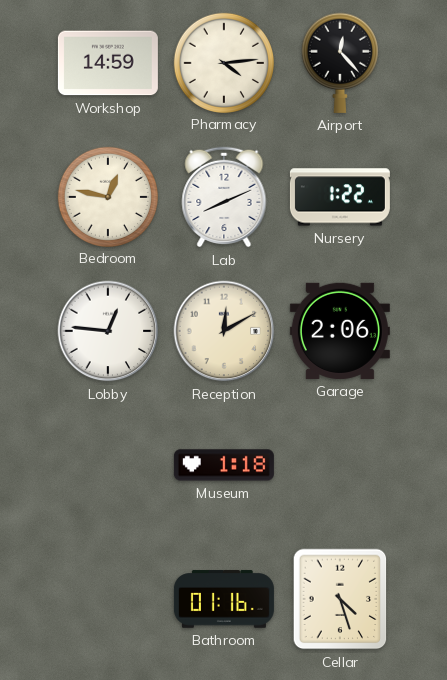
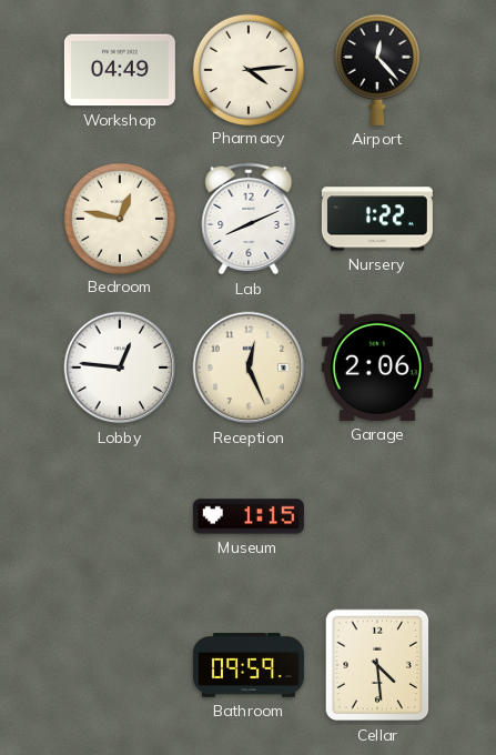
Workshop: 14:59 -> 04:49
Reception: 12:10 -> 12:26
Museum: 1:18 -> 1:15
Bathroom: 01:16 -> 09:59
Cellar: 4:27 -> 4:29
